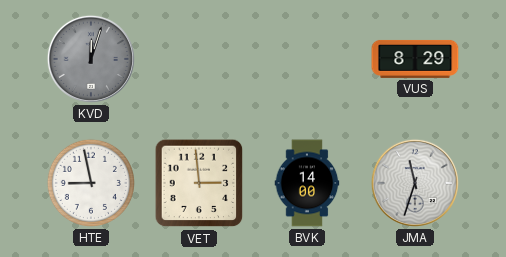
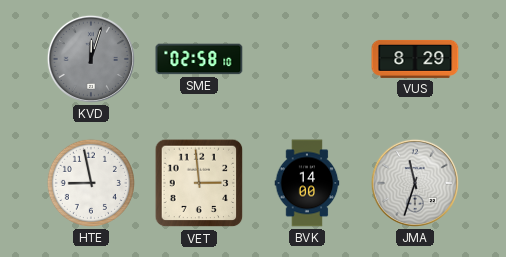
SME: none -> 02:58
